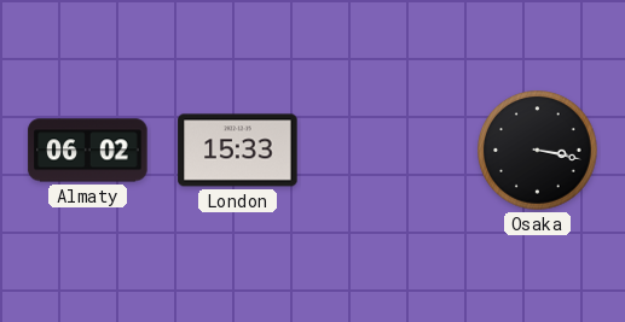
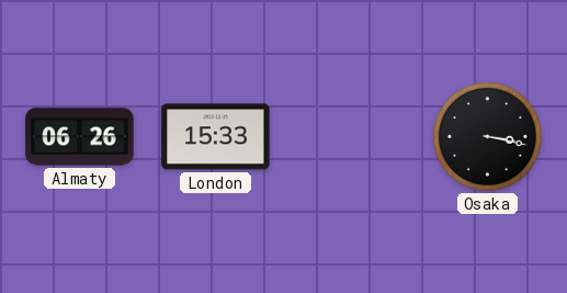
Almaty: 06:02 -> 06:26
